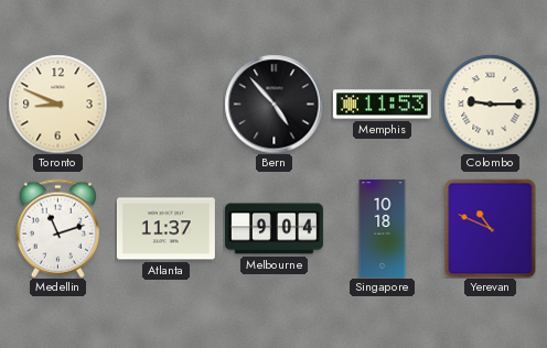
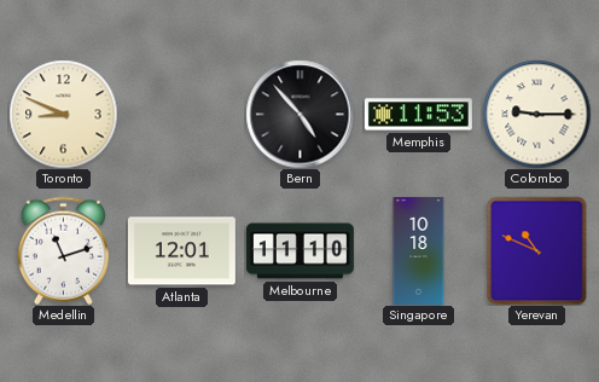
Atlanta: 11:37 -> 12:01
Melbourne: 9:04 -> 11:10
